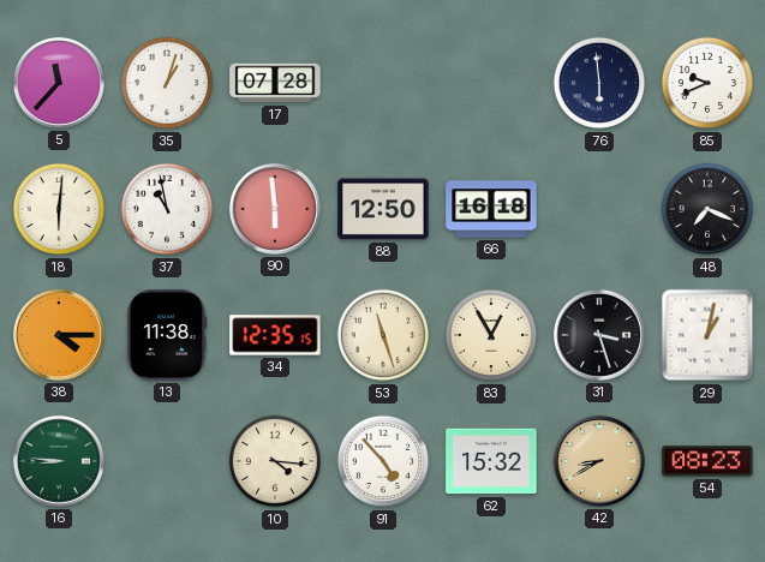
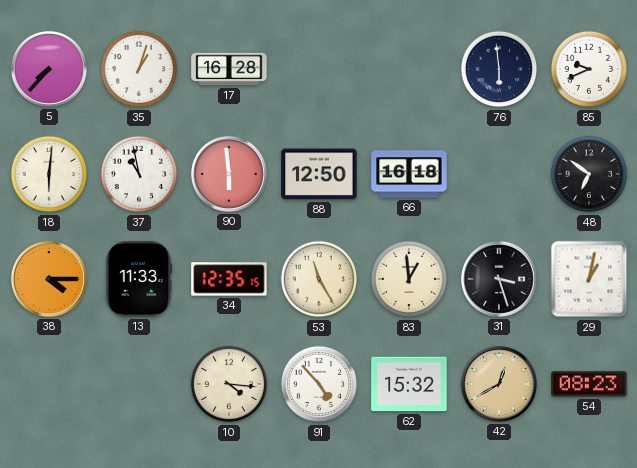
5: 11:37 -> 7:37
17: 07:28 -> 16:28
48: 7:19 -> 6:51
13: 11:38 -> 11:33
53: 11:27 -> 11:25
83: 12:55 -> 12:59
16: 8:46 -> none
42: 8:40 -> 12:40
